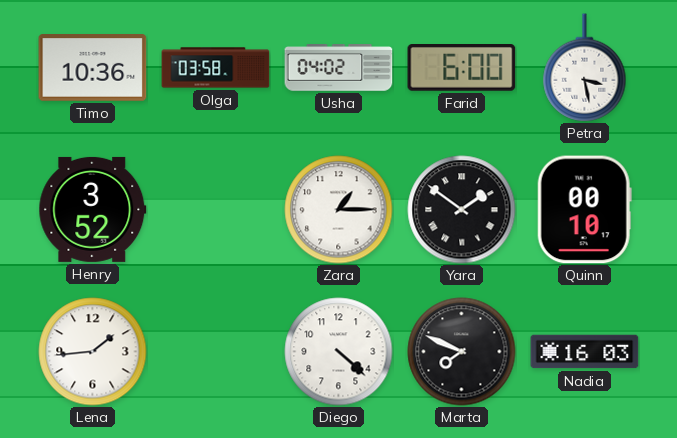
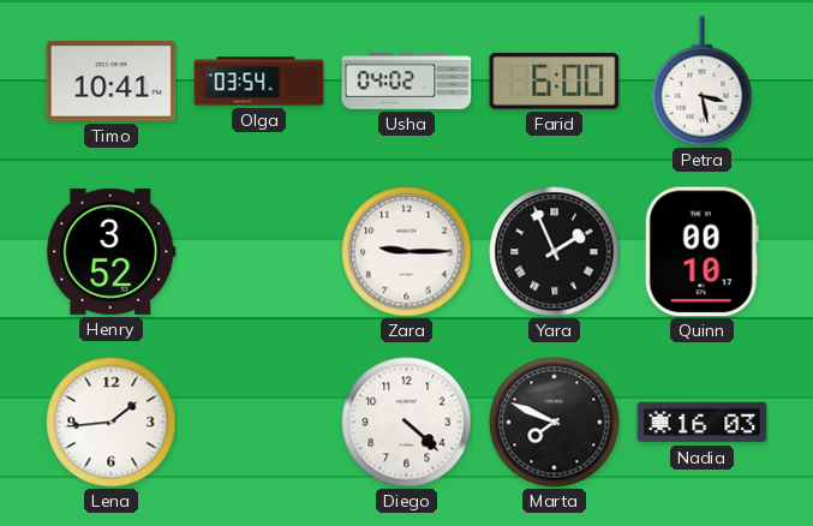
Timo: 10:36 -> 10:41
Olga: 03:58 -> 03:54
Zara: 1:15 -> 9:15
Yara: 1:51 -> 1:56
